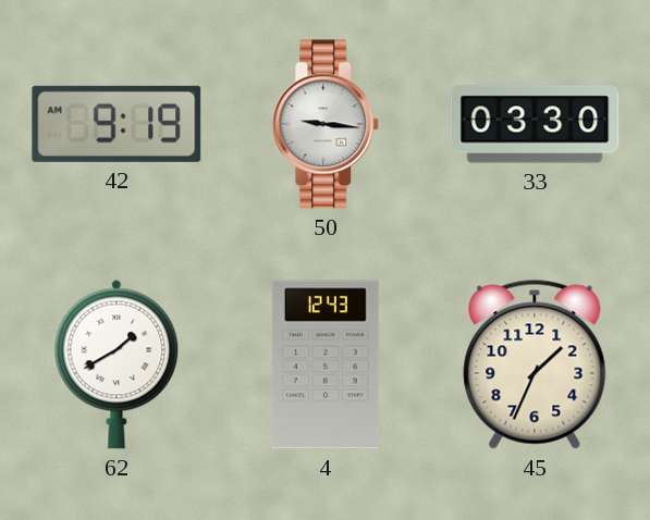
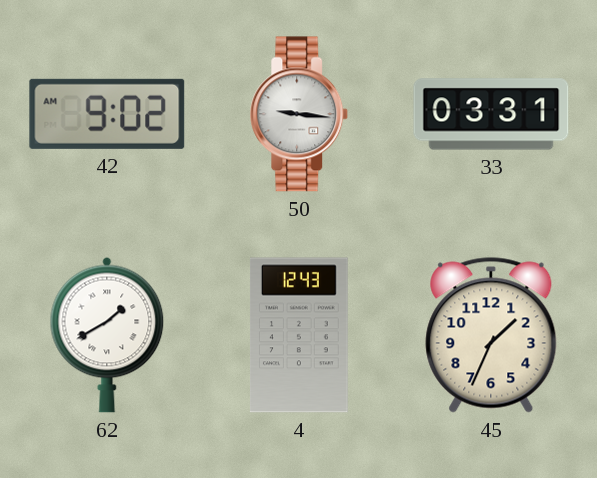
42: 9:19 -> 9:02
33: 03:30 -> 03:31
